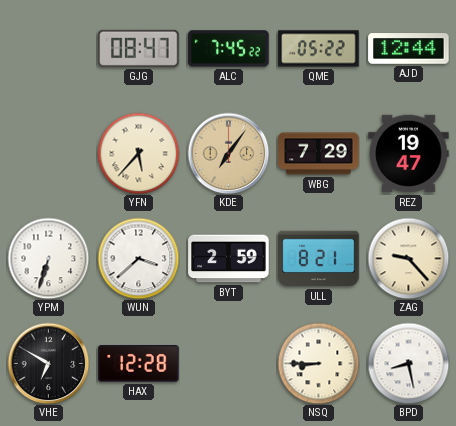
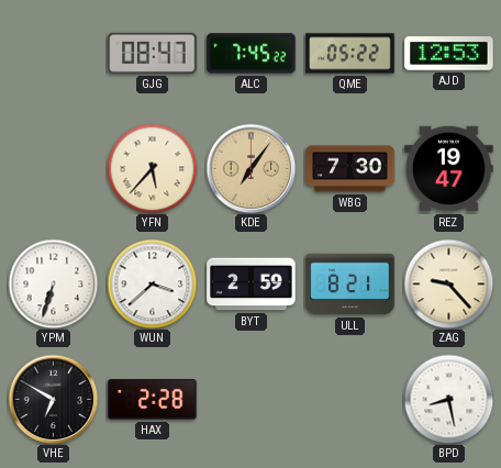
AJD: 12:44 -> 12:53
WBG: 7:29 -> 7:30
HAX: 12:28 -> 2:28
NSQ: 8:45 -> none
